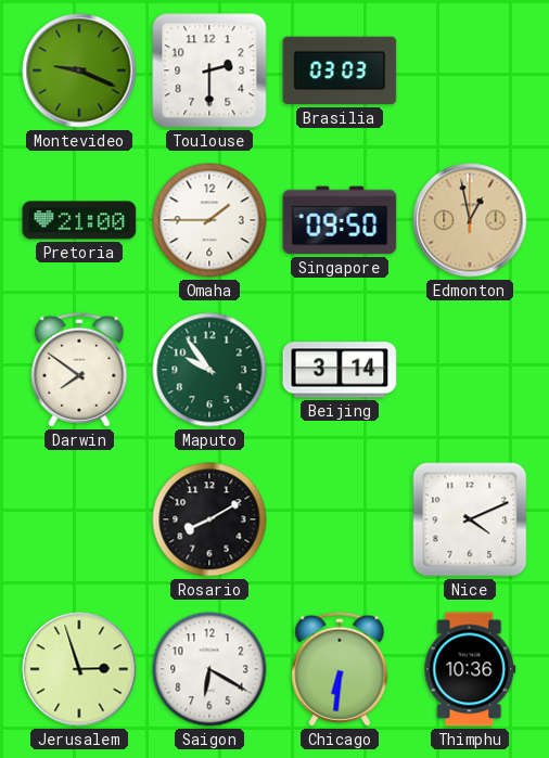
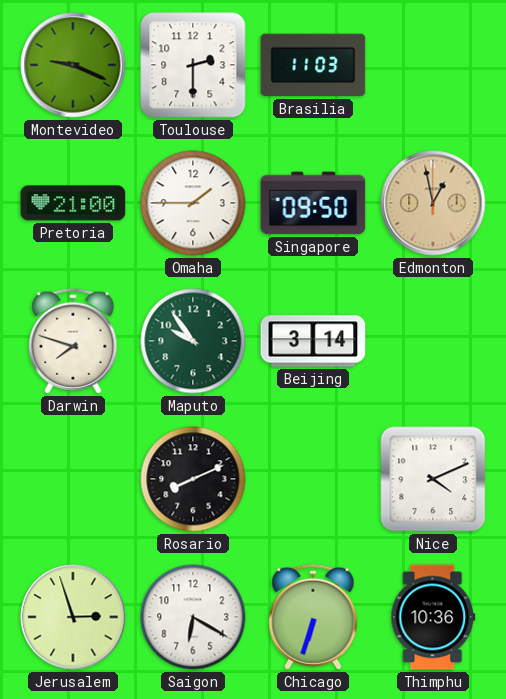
Brasilia: 03:03 -> 11:03
Darwin: 7:51 -> 7:48
Rosario: 8:10 -> 8:11
Chicago: 6:31 -> 6:33
